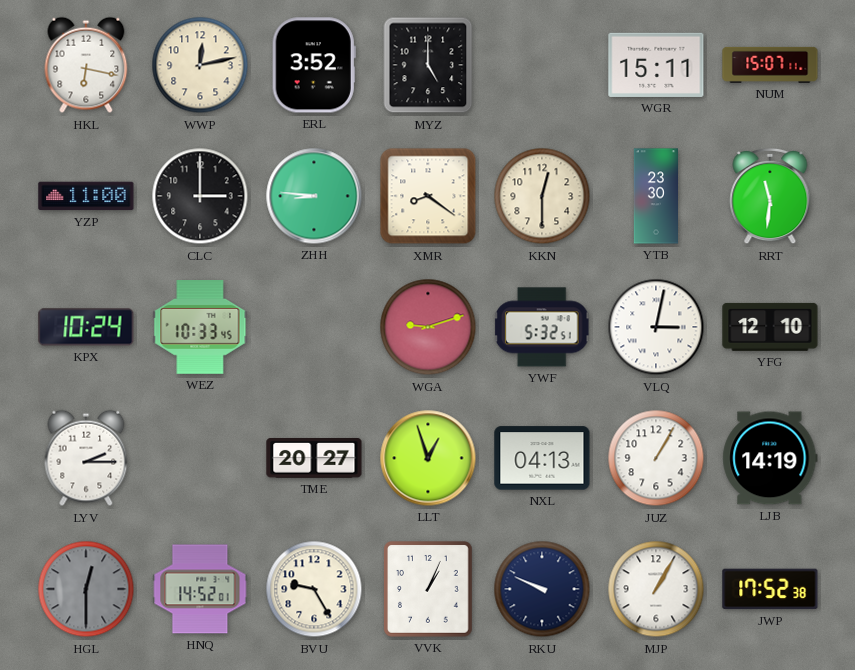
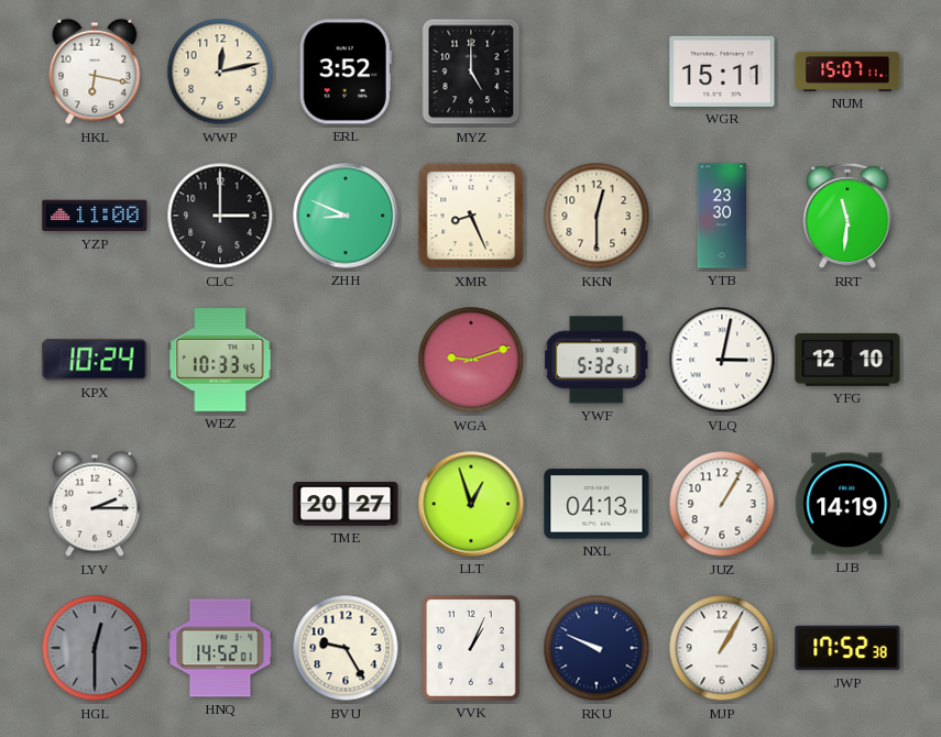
ZHH: 8:46 -> 8:49
XMR: 8:21 -> 8:26
